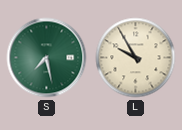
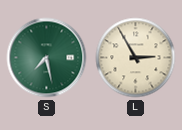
L: 9:55 -> 2:55
